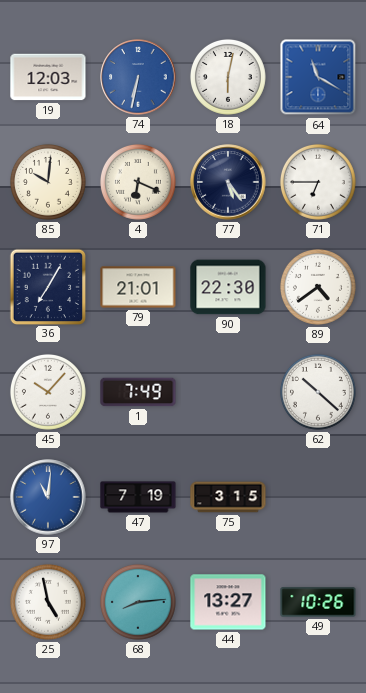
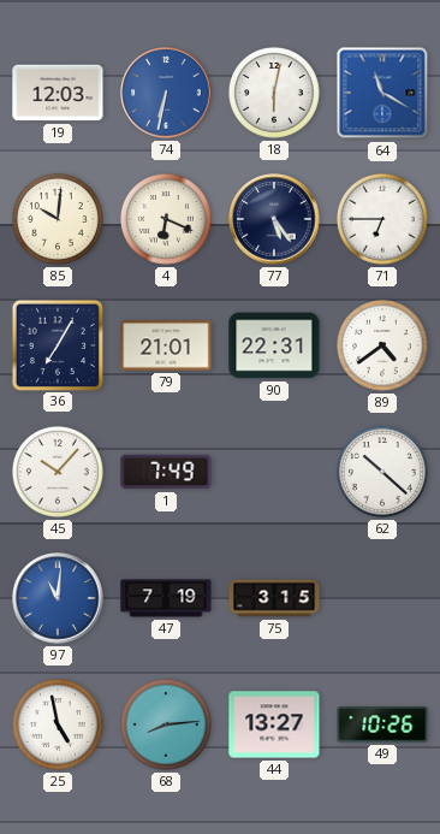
90: 22:30 -> 22:31
